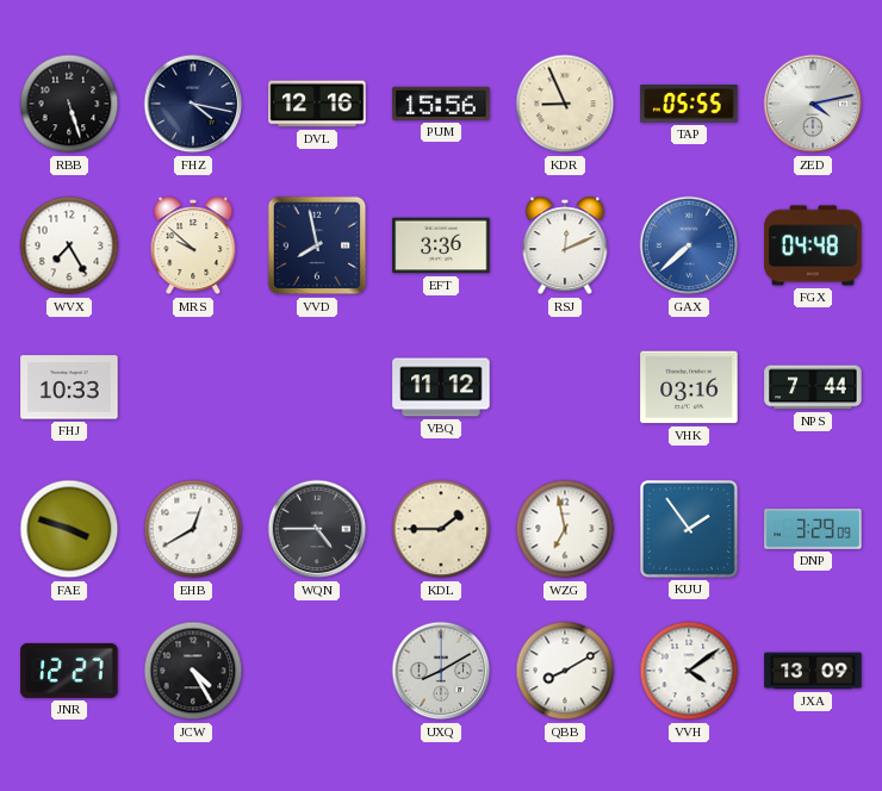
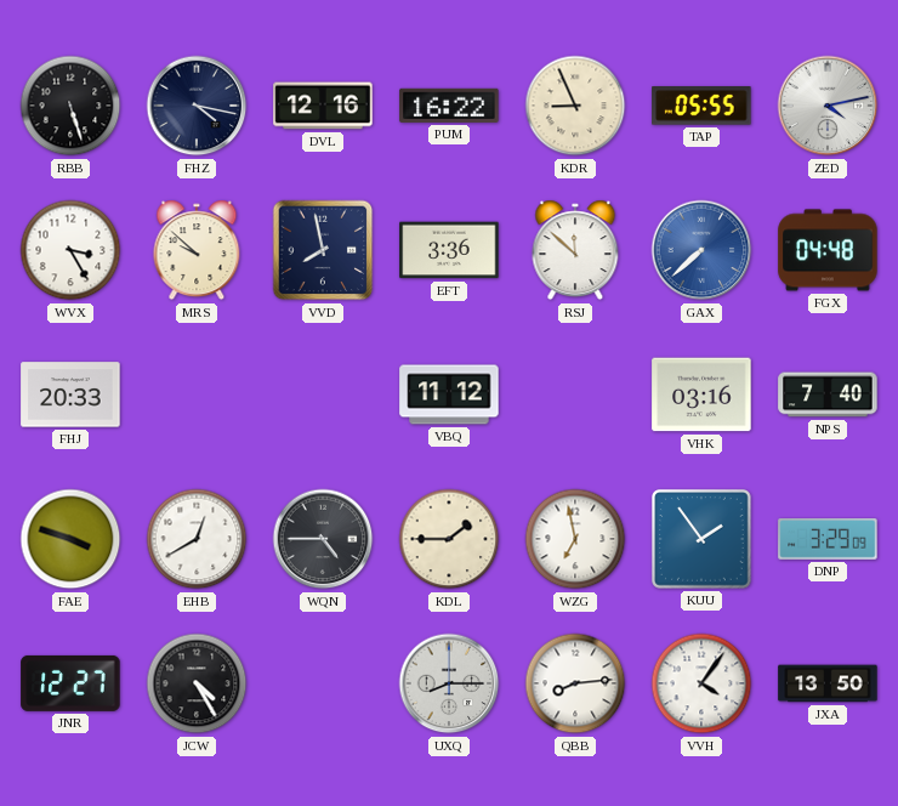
PUM: 15:56 -> 16:22
WVX: 7:25 -> 3:25
RSJ: 12:11 -> 11:52
FHJ: 10:33 -> 20:33
NPS: 7:44 -> 7:40
UXQ: 8:10 -> 8:15
QBB: 8:10 -> 8:14
VVH: 4:09 -> 4:06
JXA: 13:09 -> 13:50
